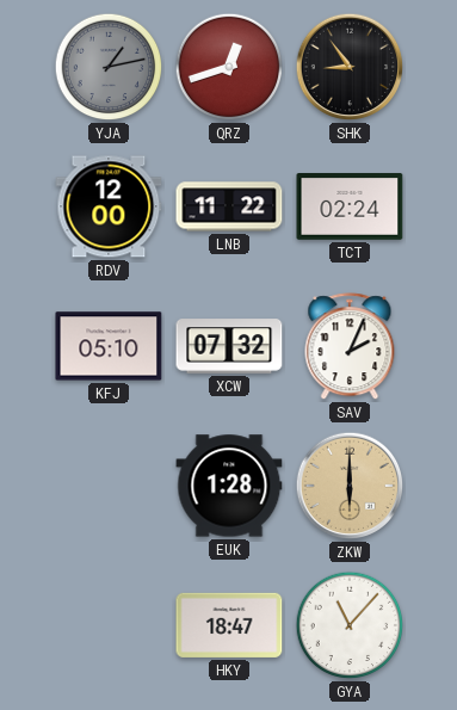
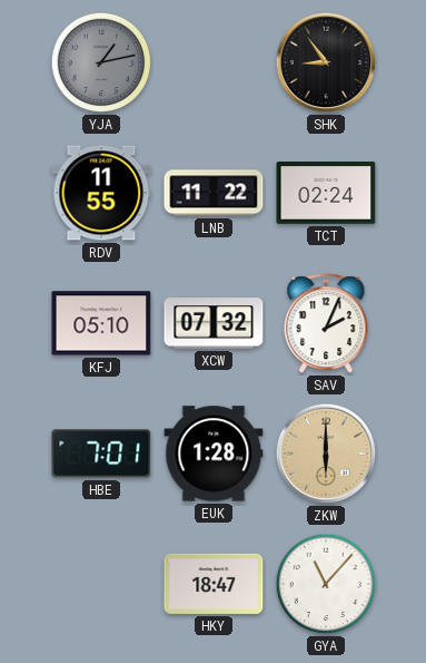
QRZ: 12:42 -> none
RDV: 12:00 -> 11:55
HBE: none -> 7:01
